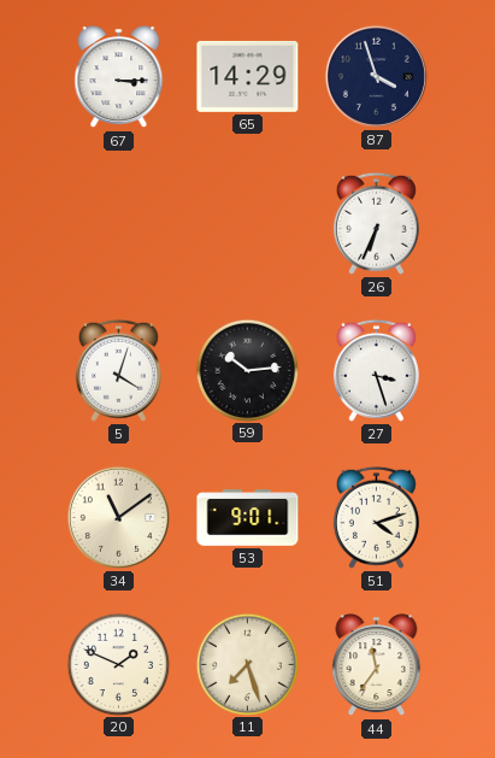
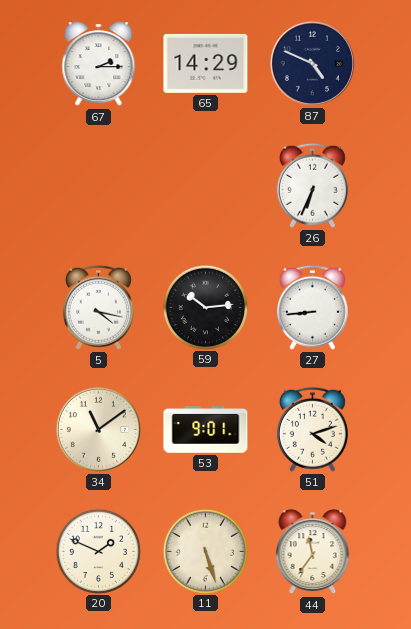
67: 3:15 -> 2:15
87: 3:57 -> 4:49
5: 4:03 -> 4:17
27: 3:27 -> 8:44
11: 7:27 -> 5:27
